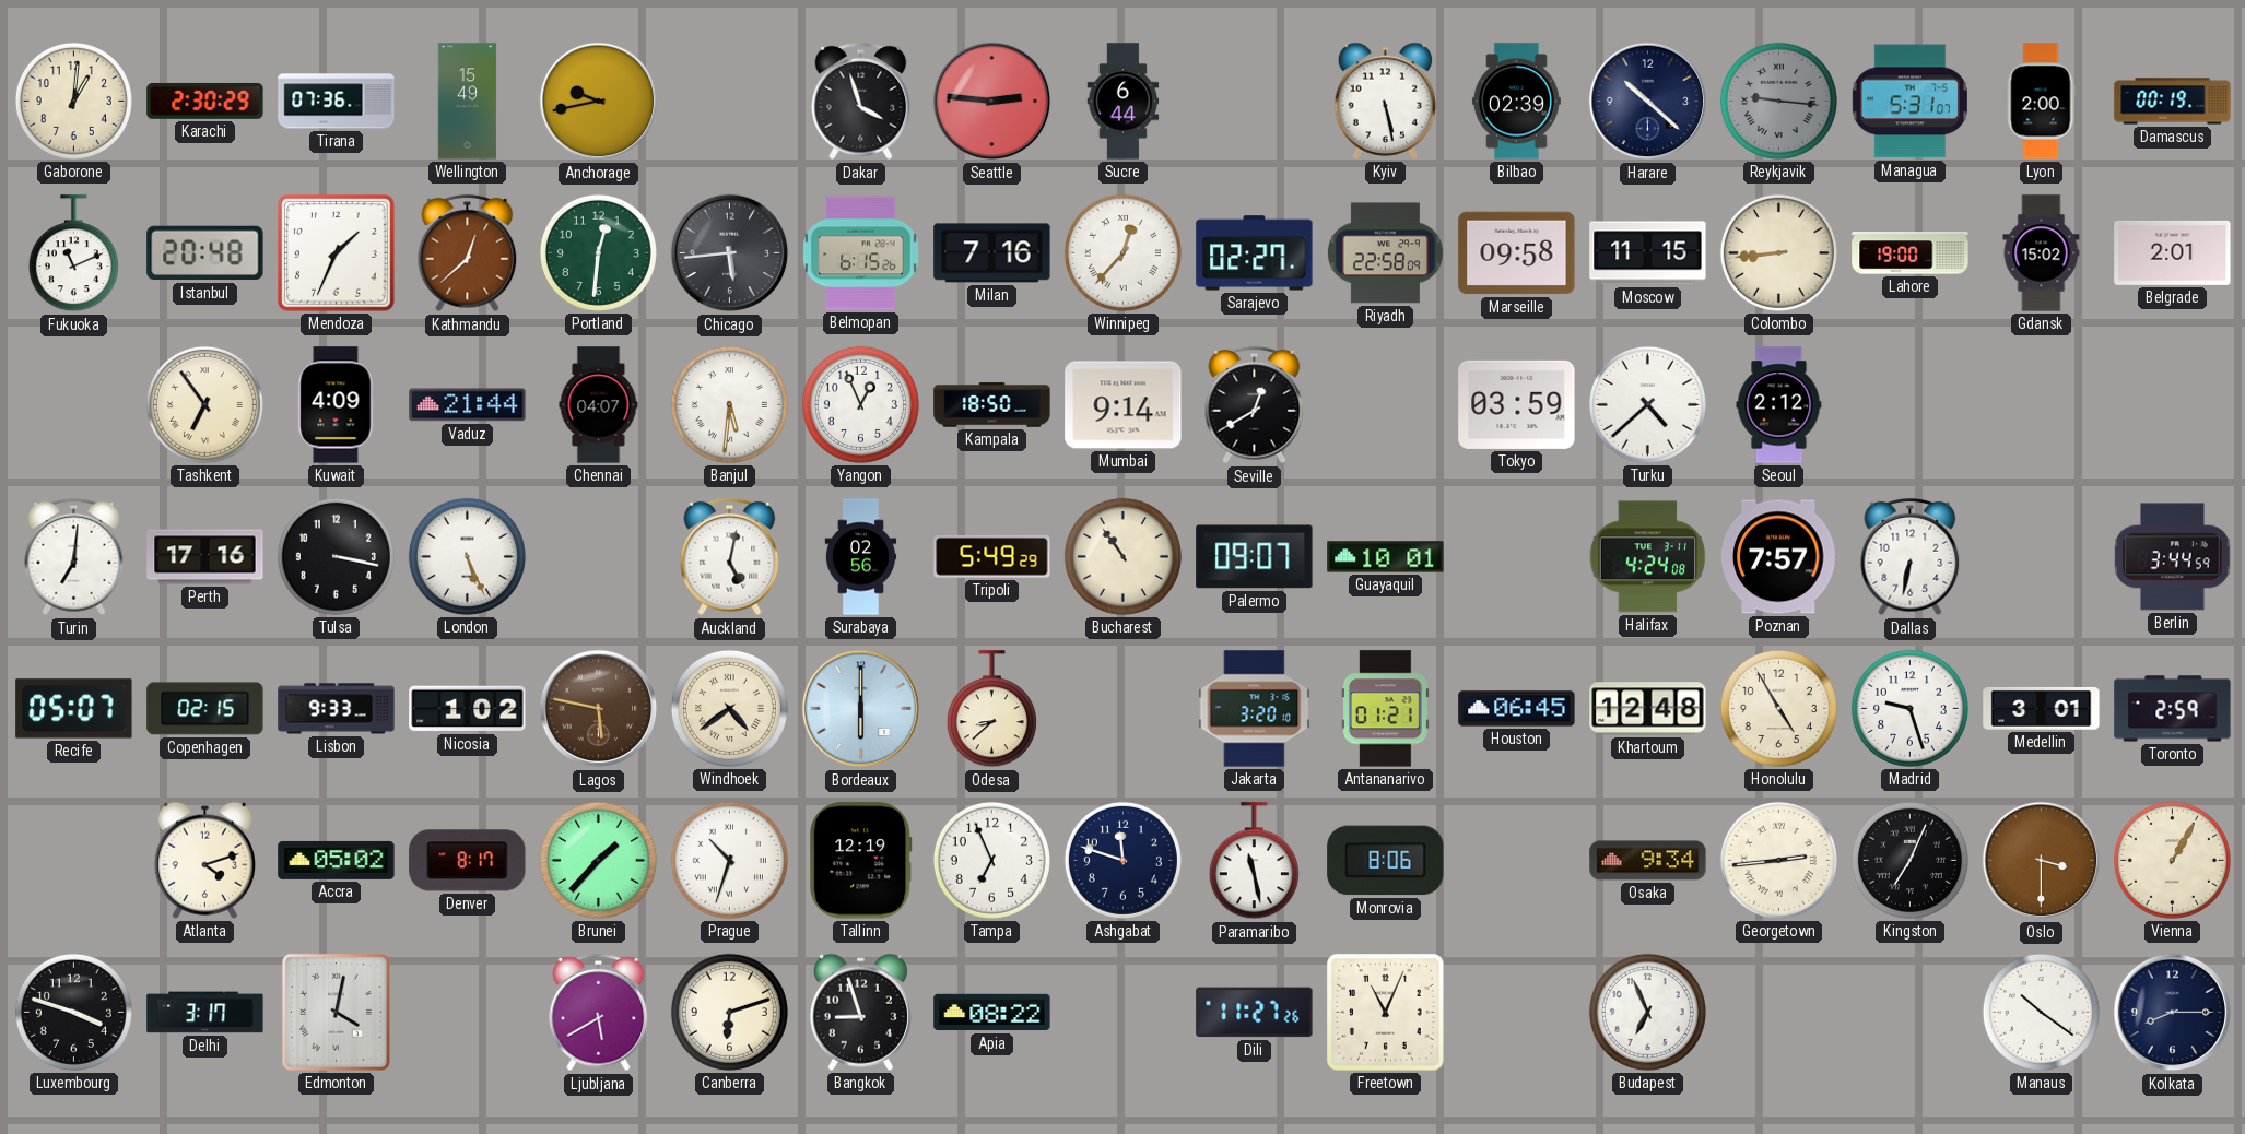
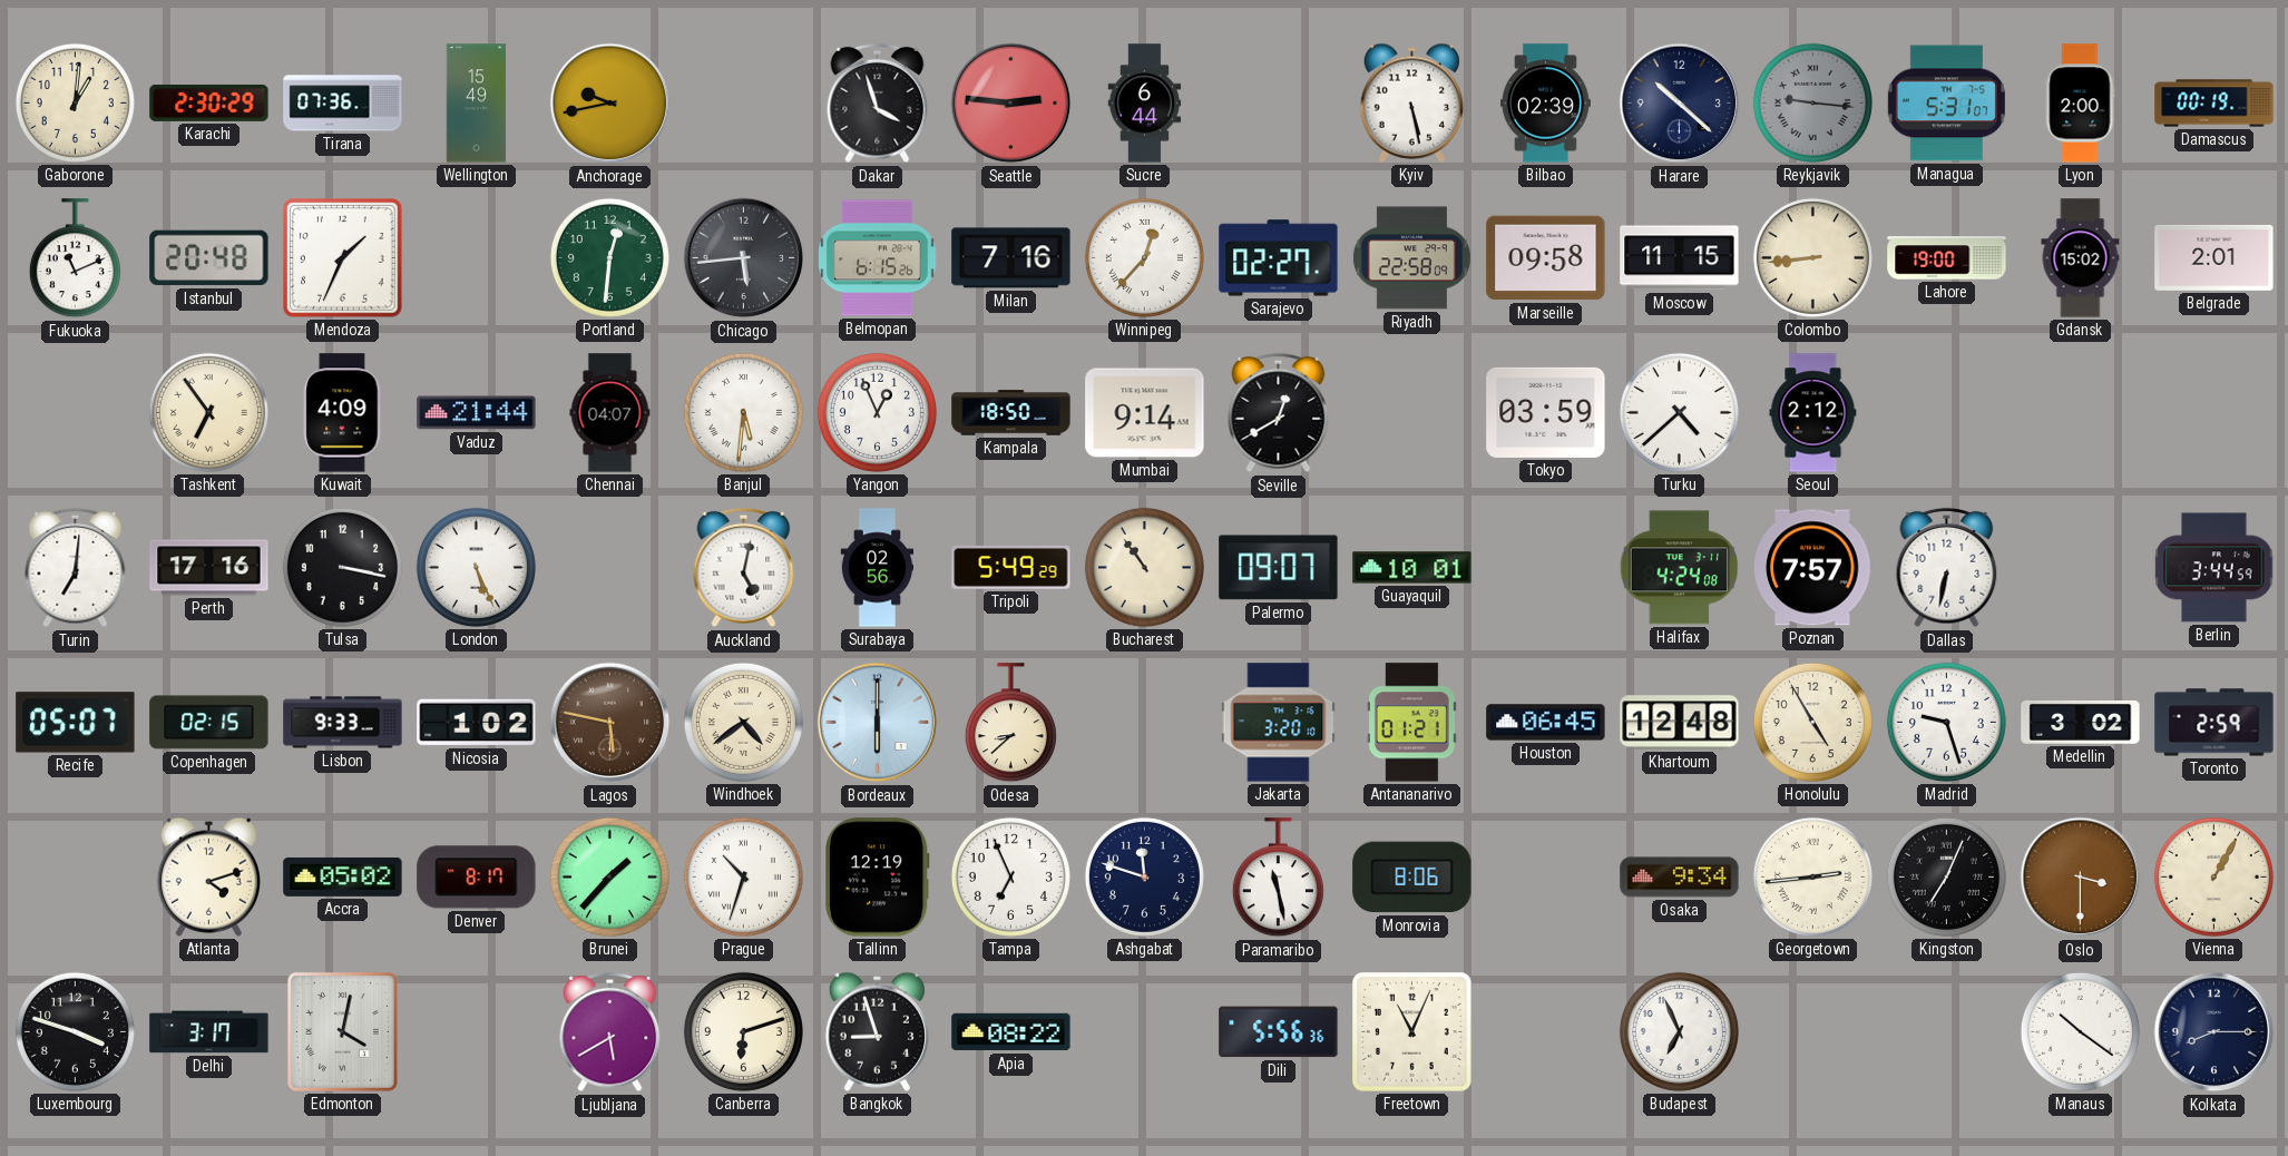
Kathmandu: 12:38 -> none
Medellin: 3:01 -> 3:02
Dili: 11:27 -> 5:56
